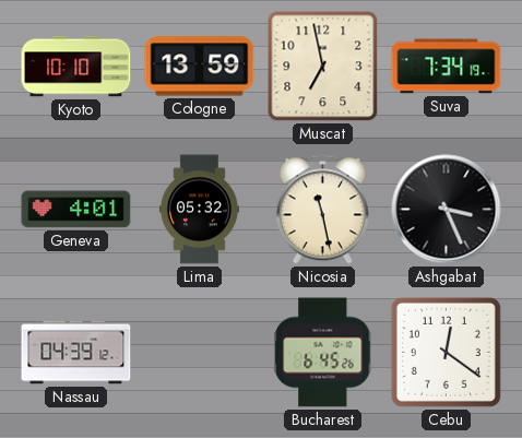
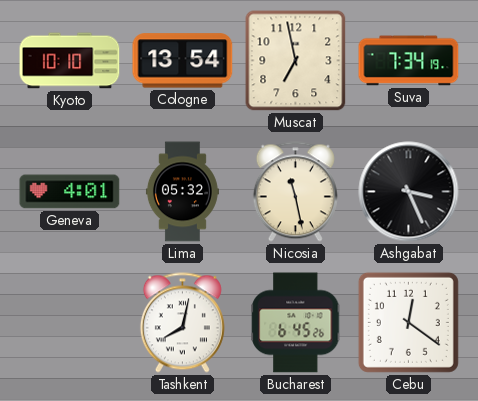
Cologne: 13:59 -> 13:54
Nassau: 04:39 -> none
Tashkent: none -> 8:02
